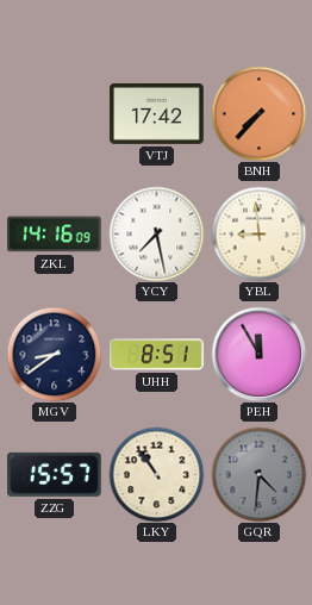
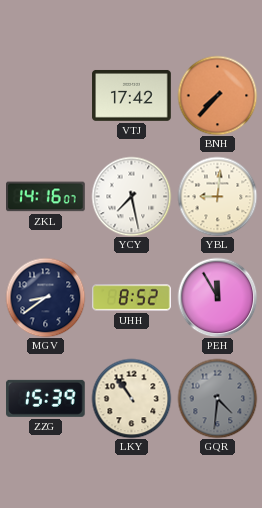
ZKL: 14:16:09 -> 14:16:07
YBL: 8:59 -> 9:01
UHH: 8:51 -> 8:52
ZZG: 15:57 -> 15:39
